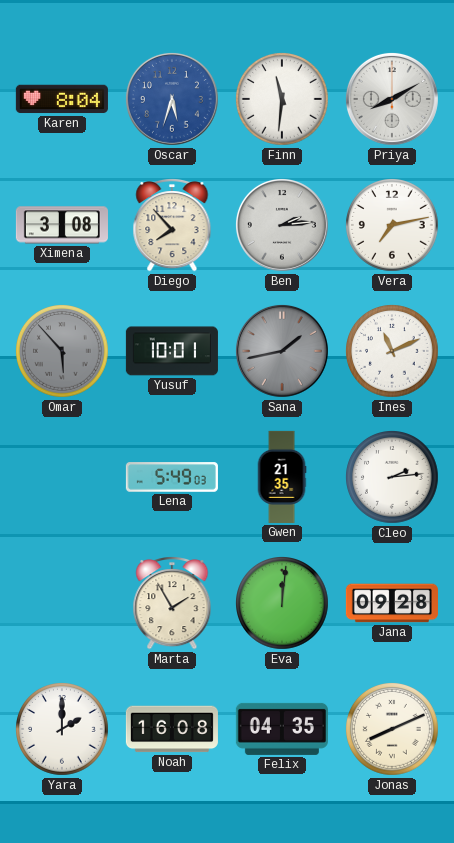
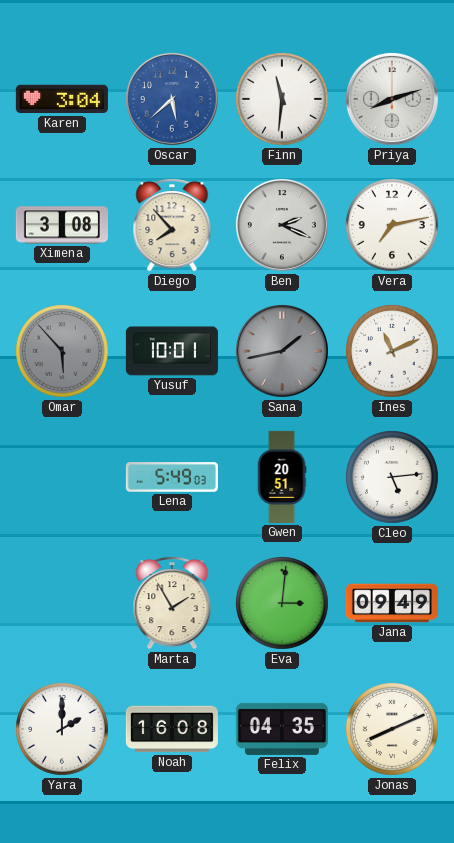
Karen: 8:04 -> 3:04
Oscar: 5:33 -> 5:38
Priya: 8:10 -> 8:12
Ben: 2:14 -> 2:19
Gwen: 21:35 -> 20:51
Cleo: 2:14 -> 5:14
Eva: 12:01 -> 3:01
Jana: 09:28 -> 09:49
